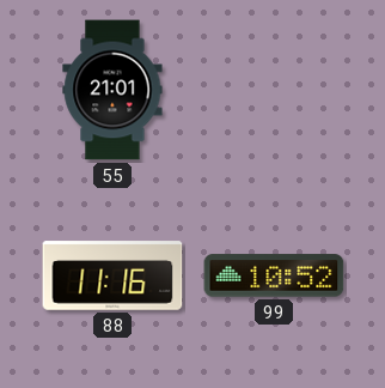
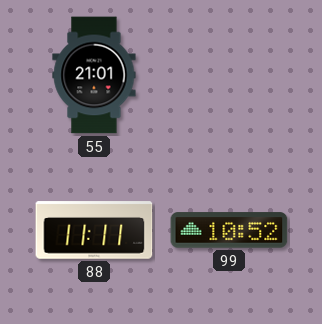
88: 11:16 -> 11:11
